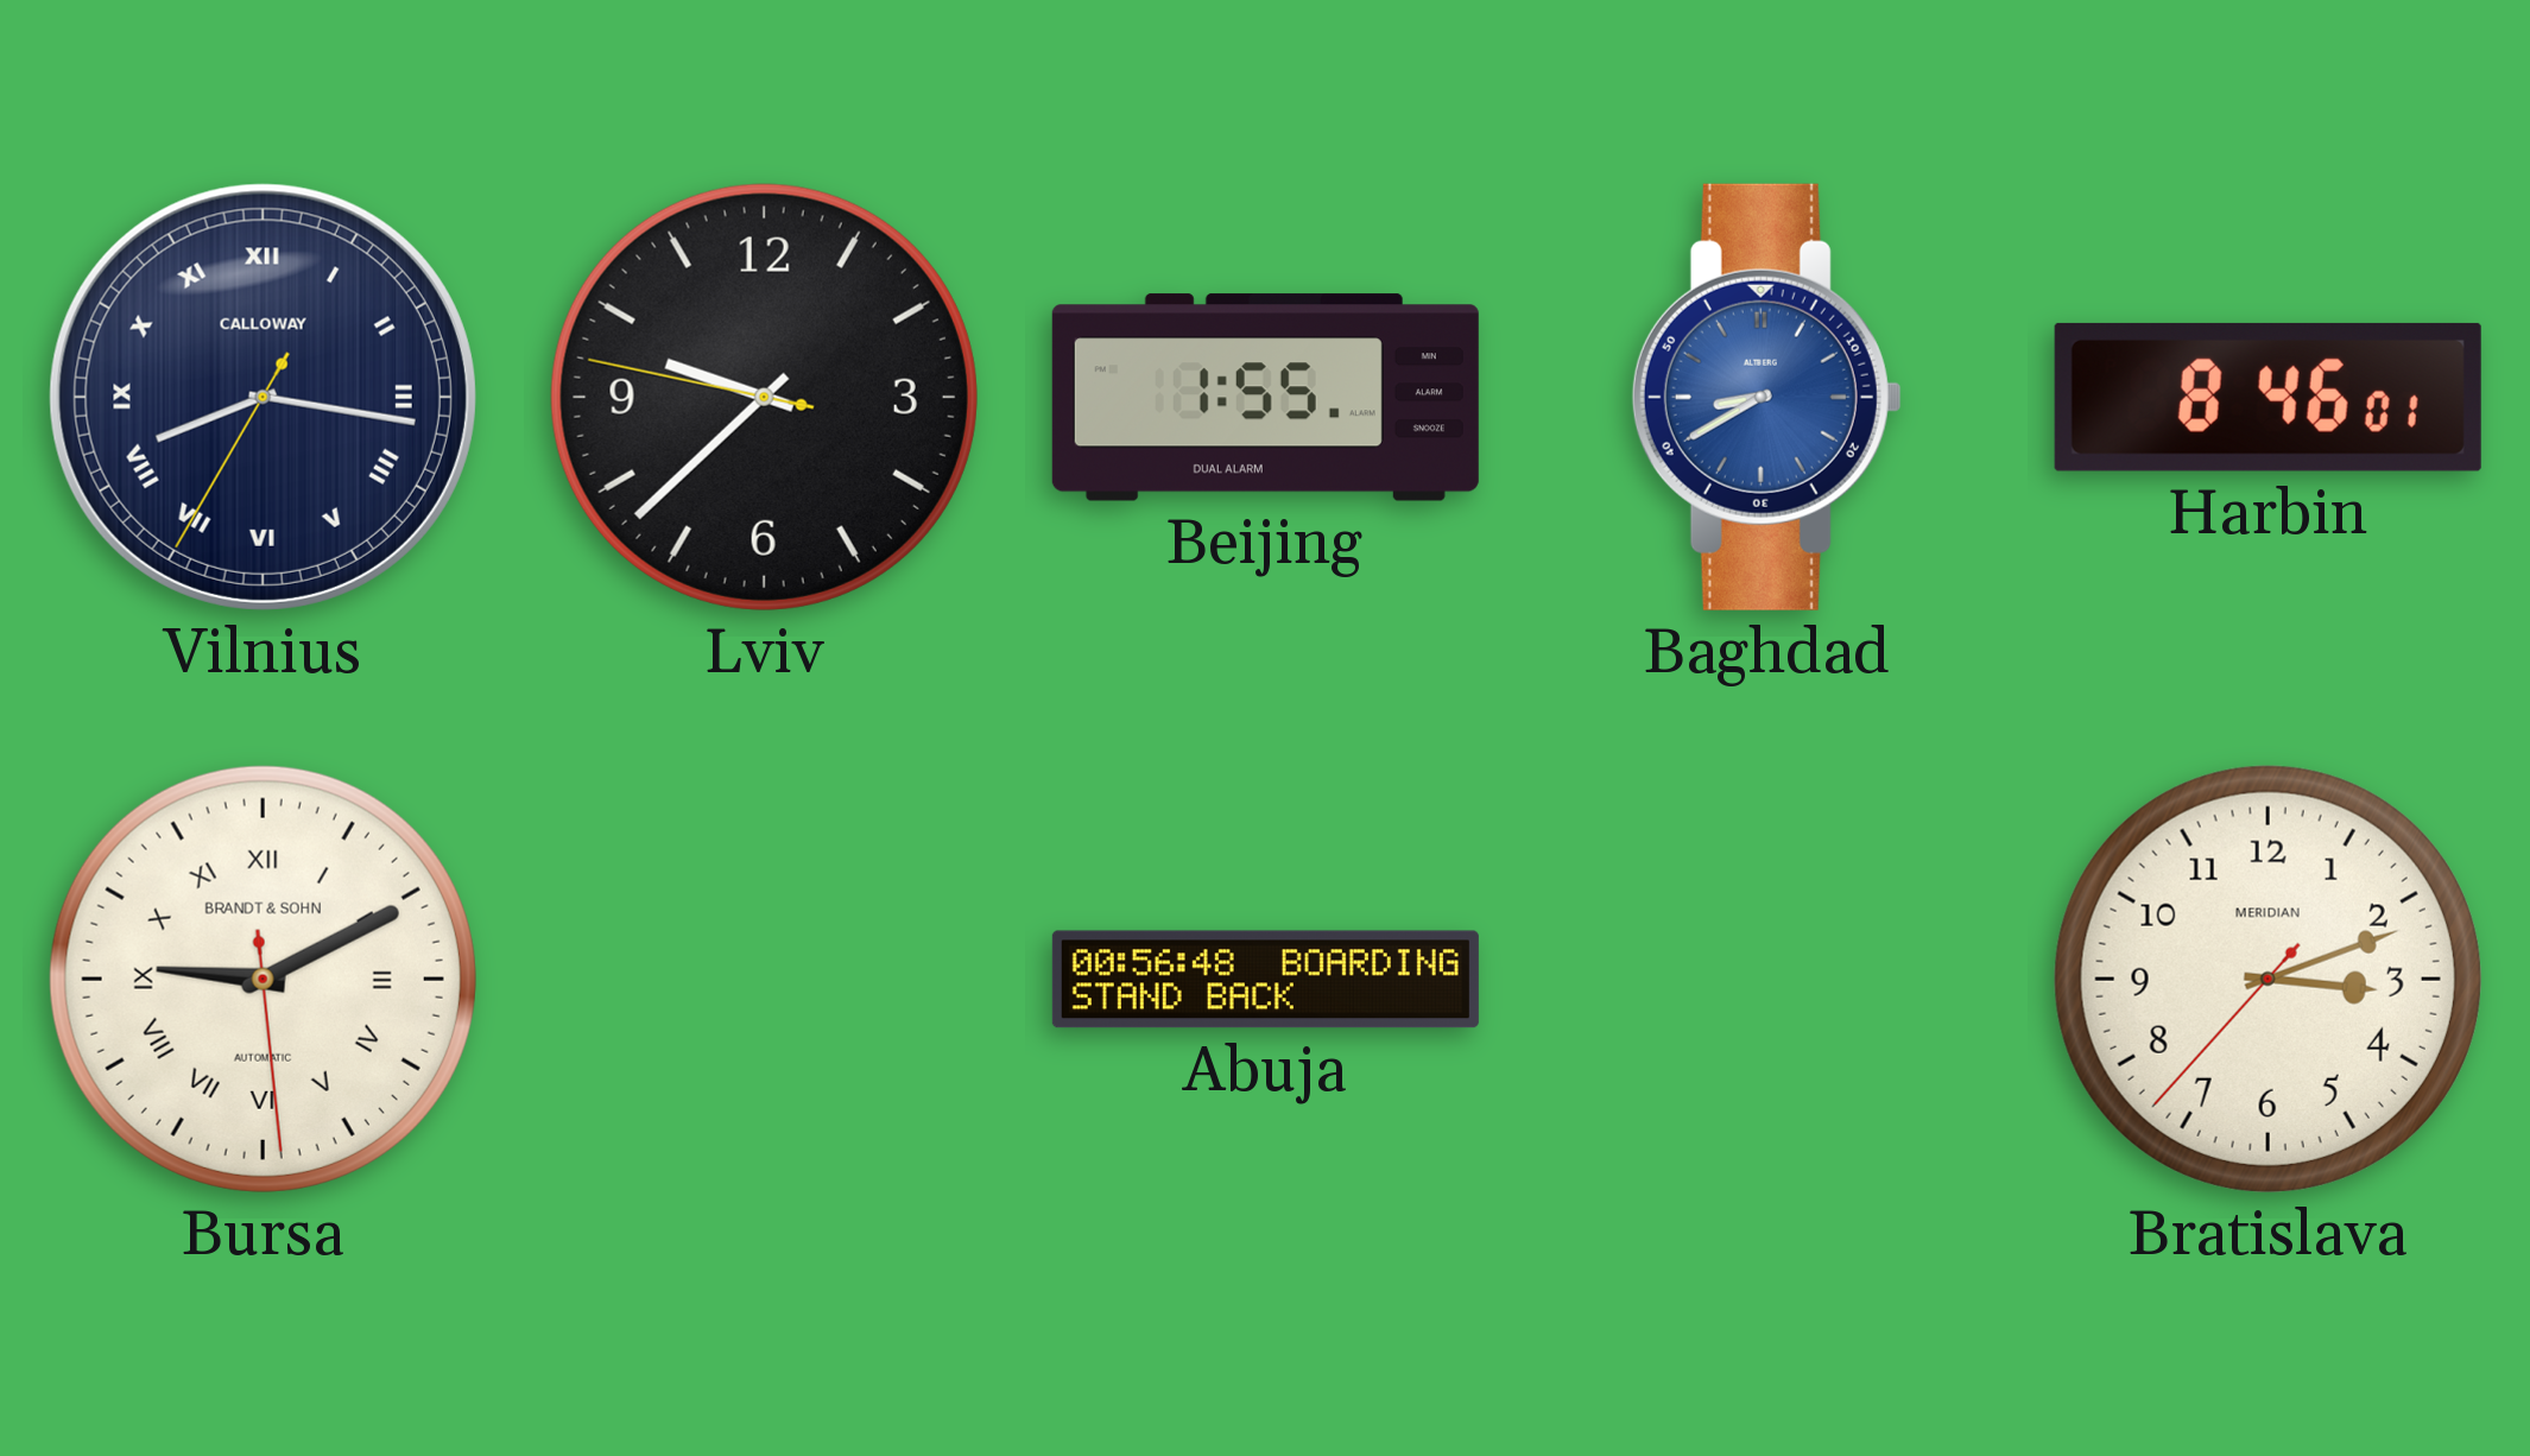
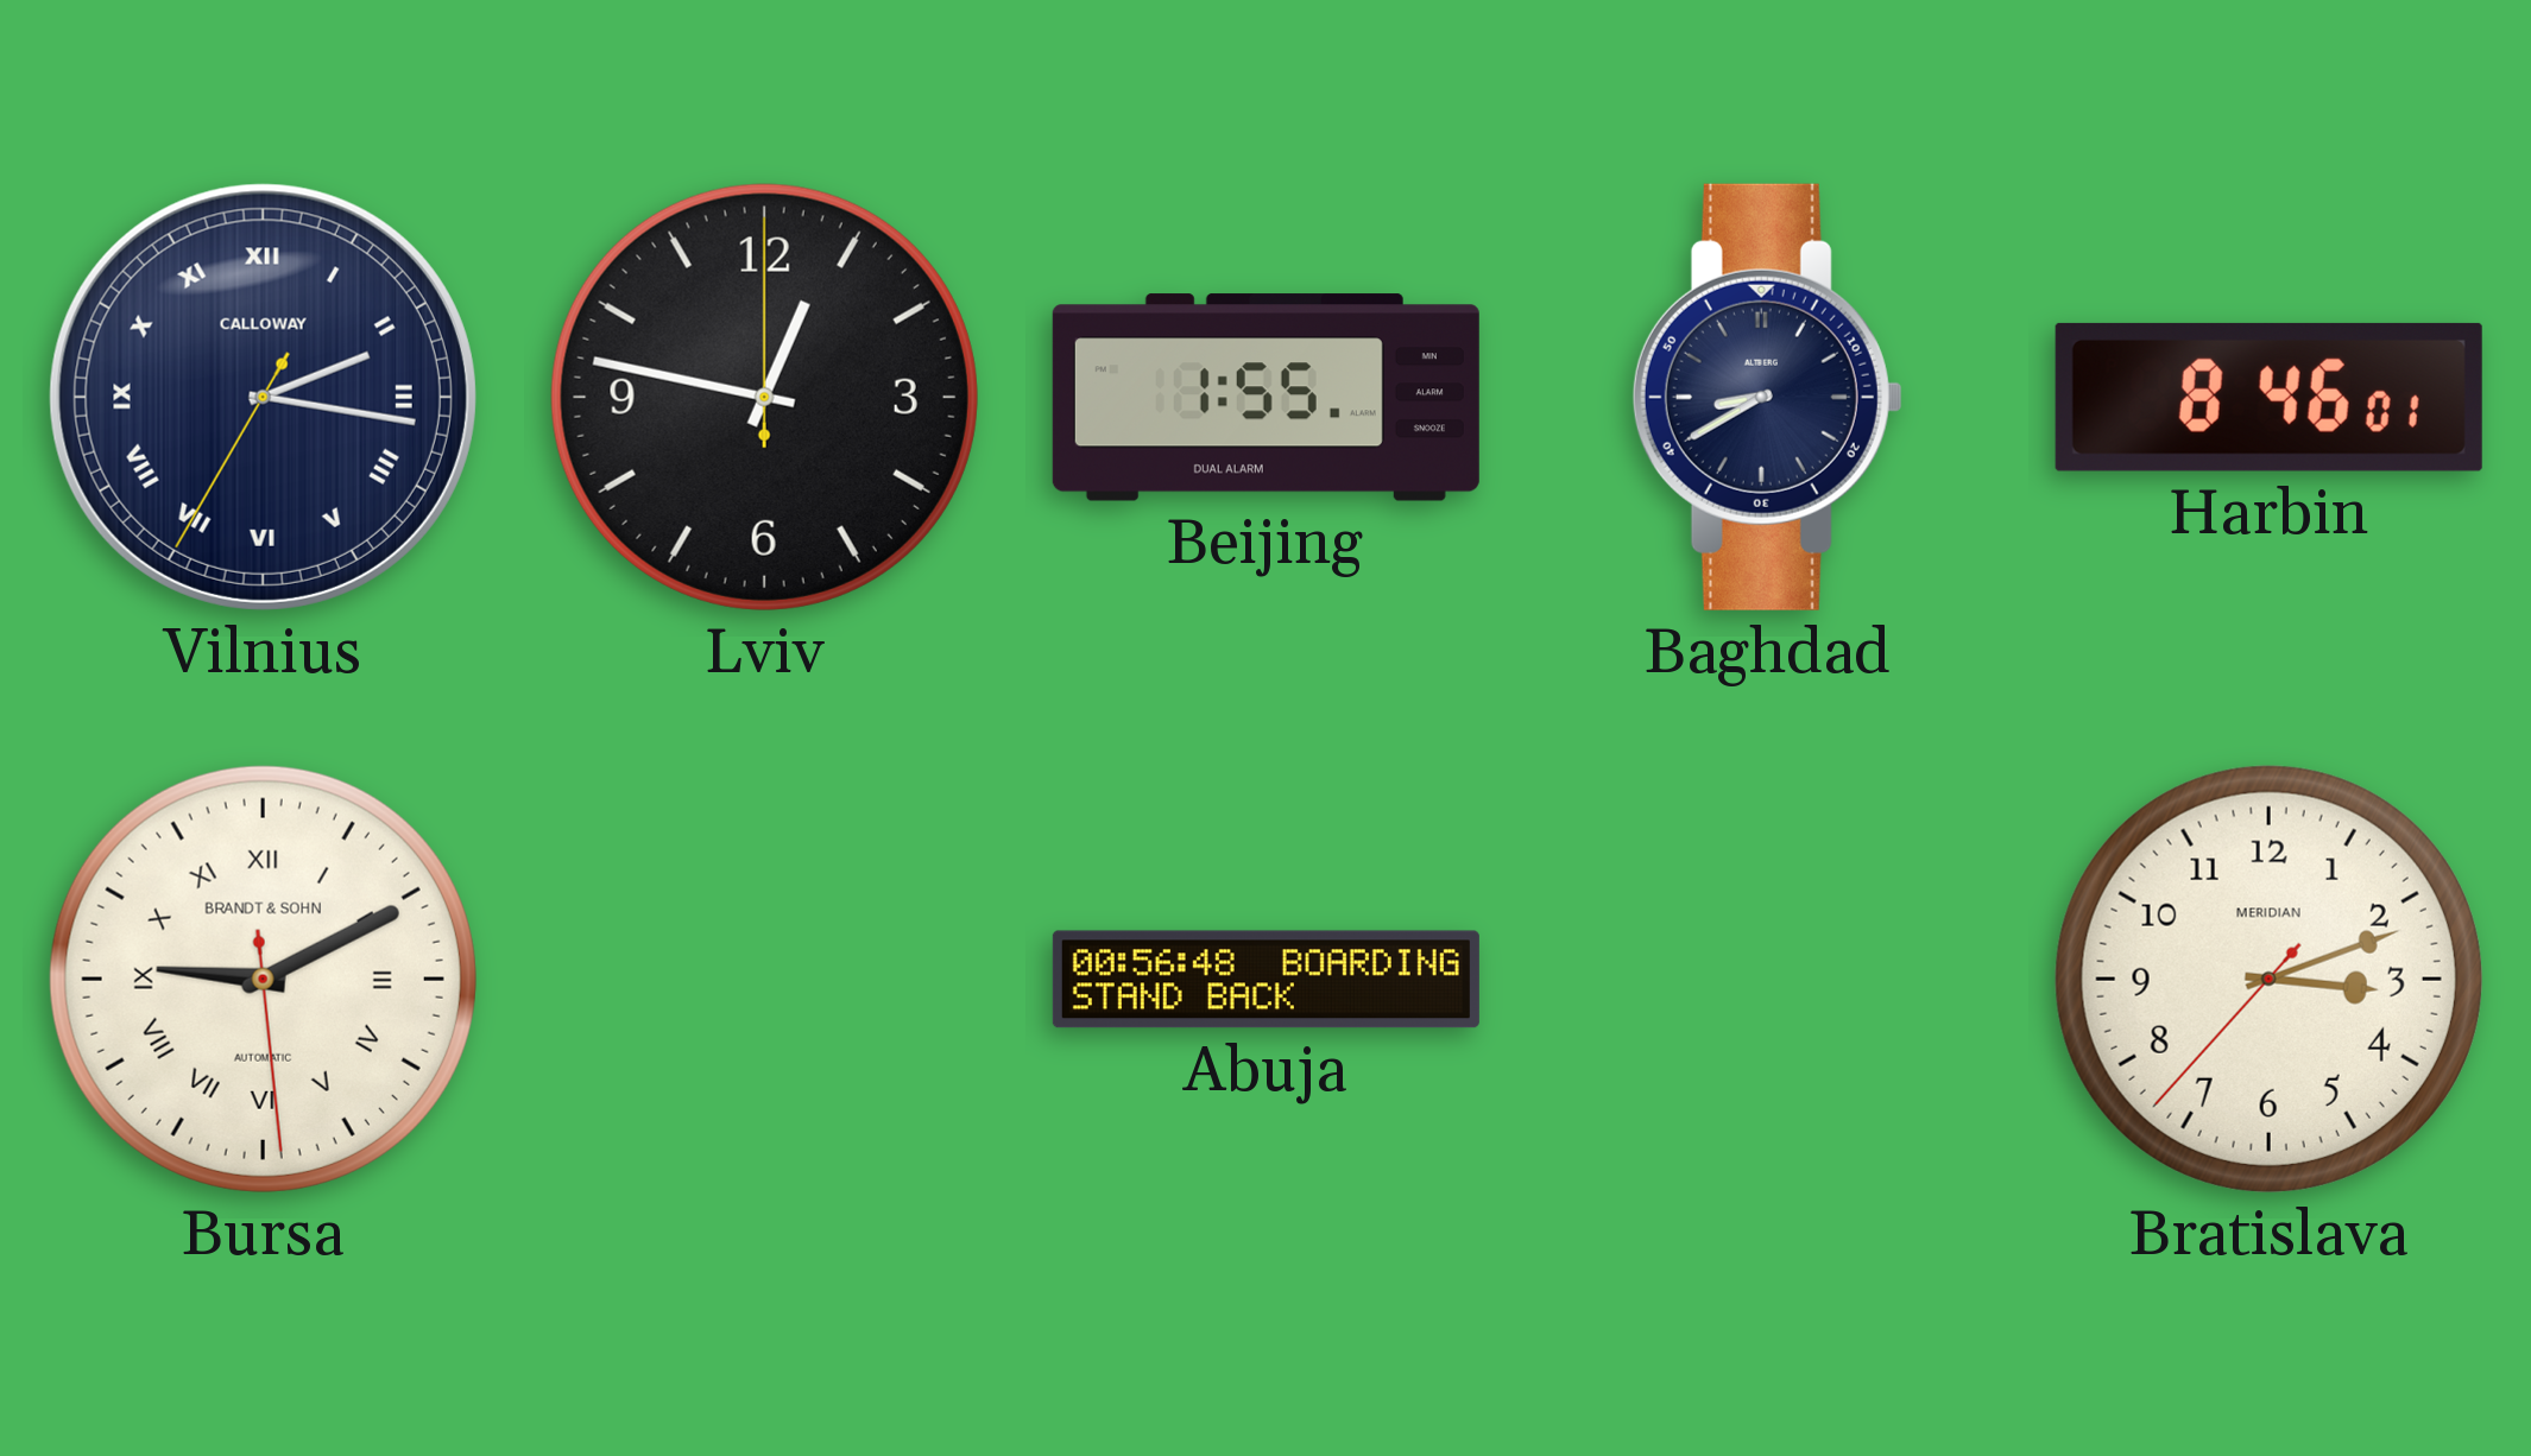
Vilnius: 8:16 -> 2:16
Lviv: 9:37 -> 12:47
Baghdad dial: blue -> navy
